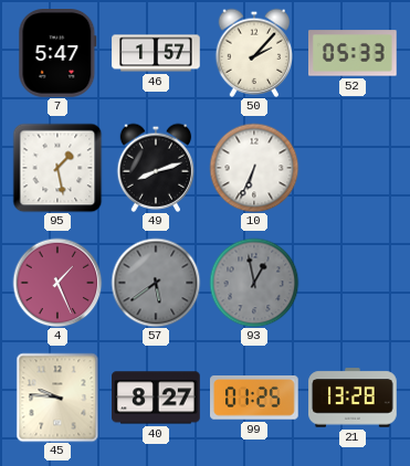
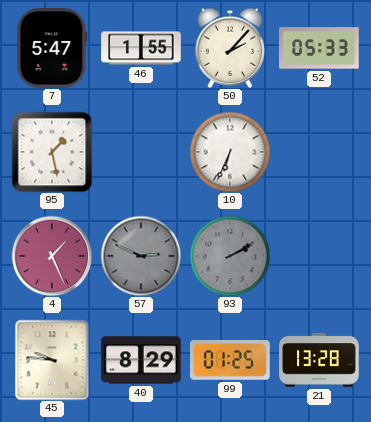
46: 1:57 -> 1:55
49: 8:12 -> none
57: 5:39 -> 2:49
93: 12:58 -> 2:10
40: 8:27 -> 8:29
